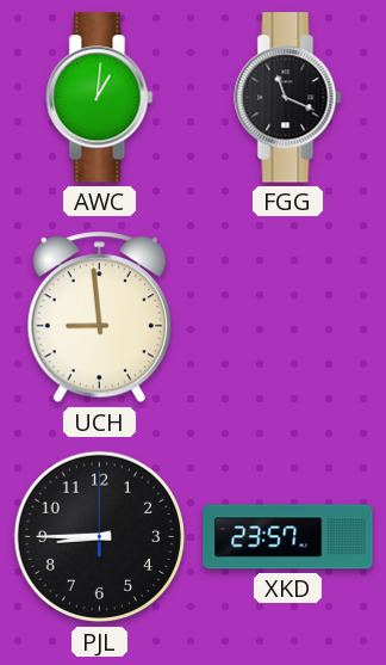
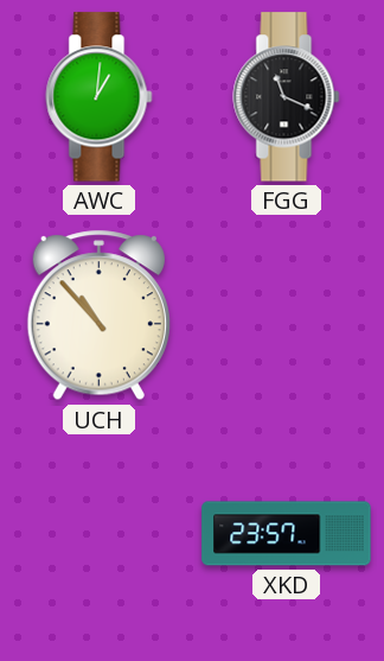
UCH: 8:59 -> 10:53
PJL: 8:45 -> none
